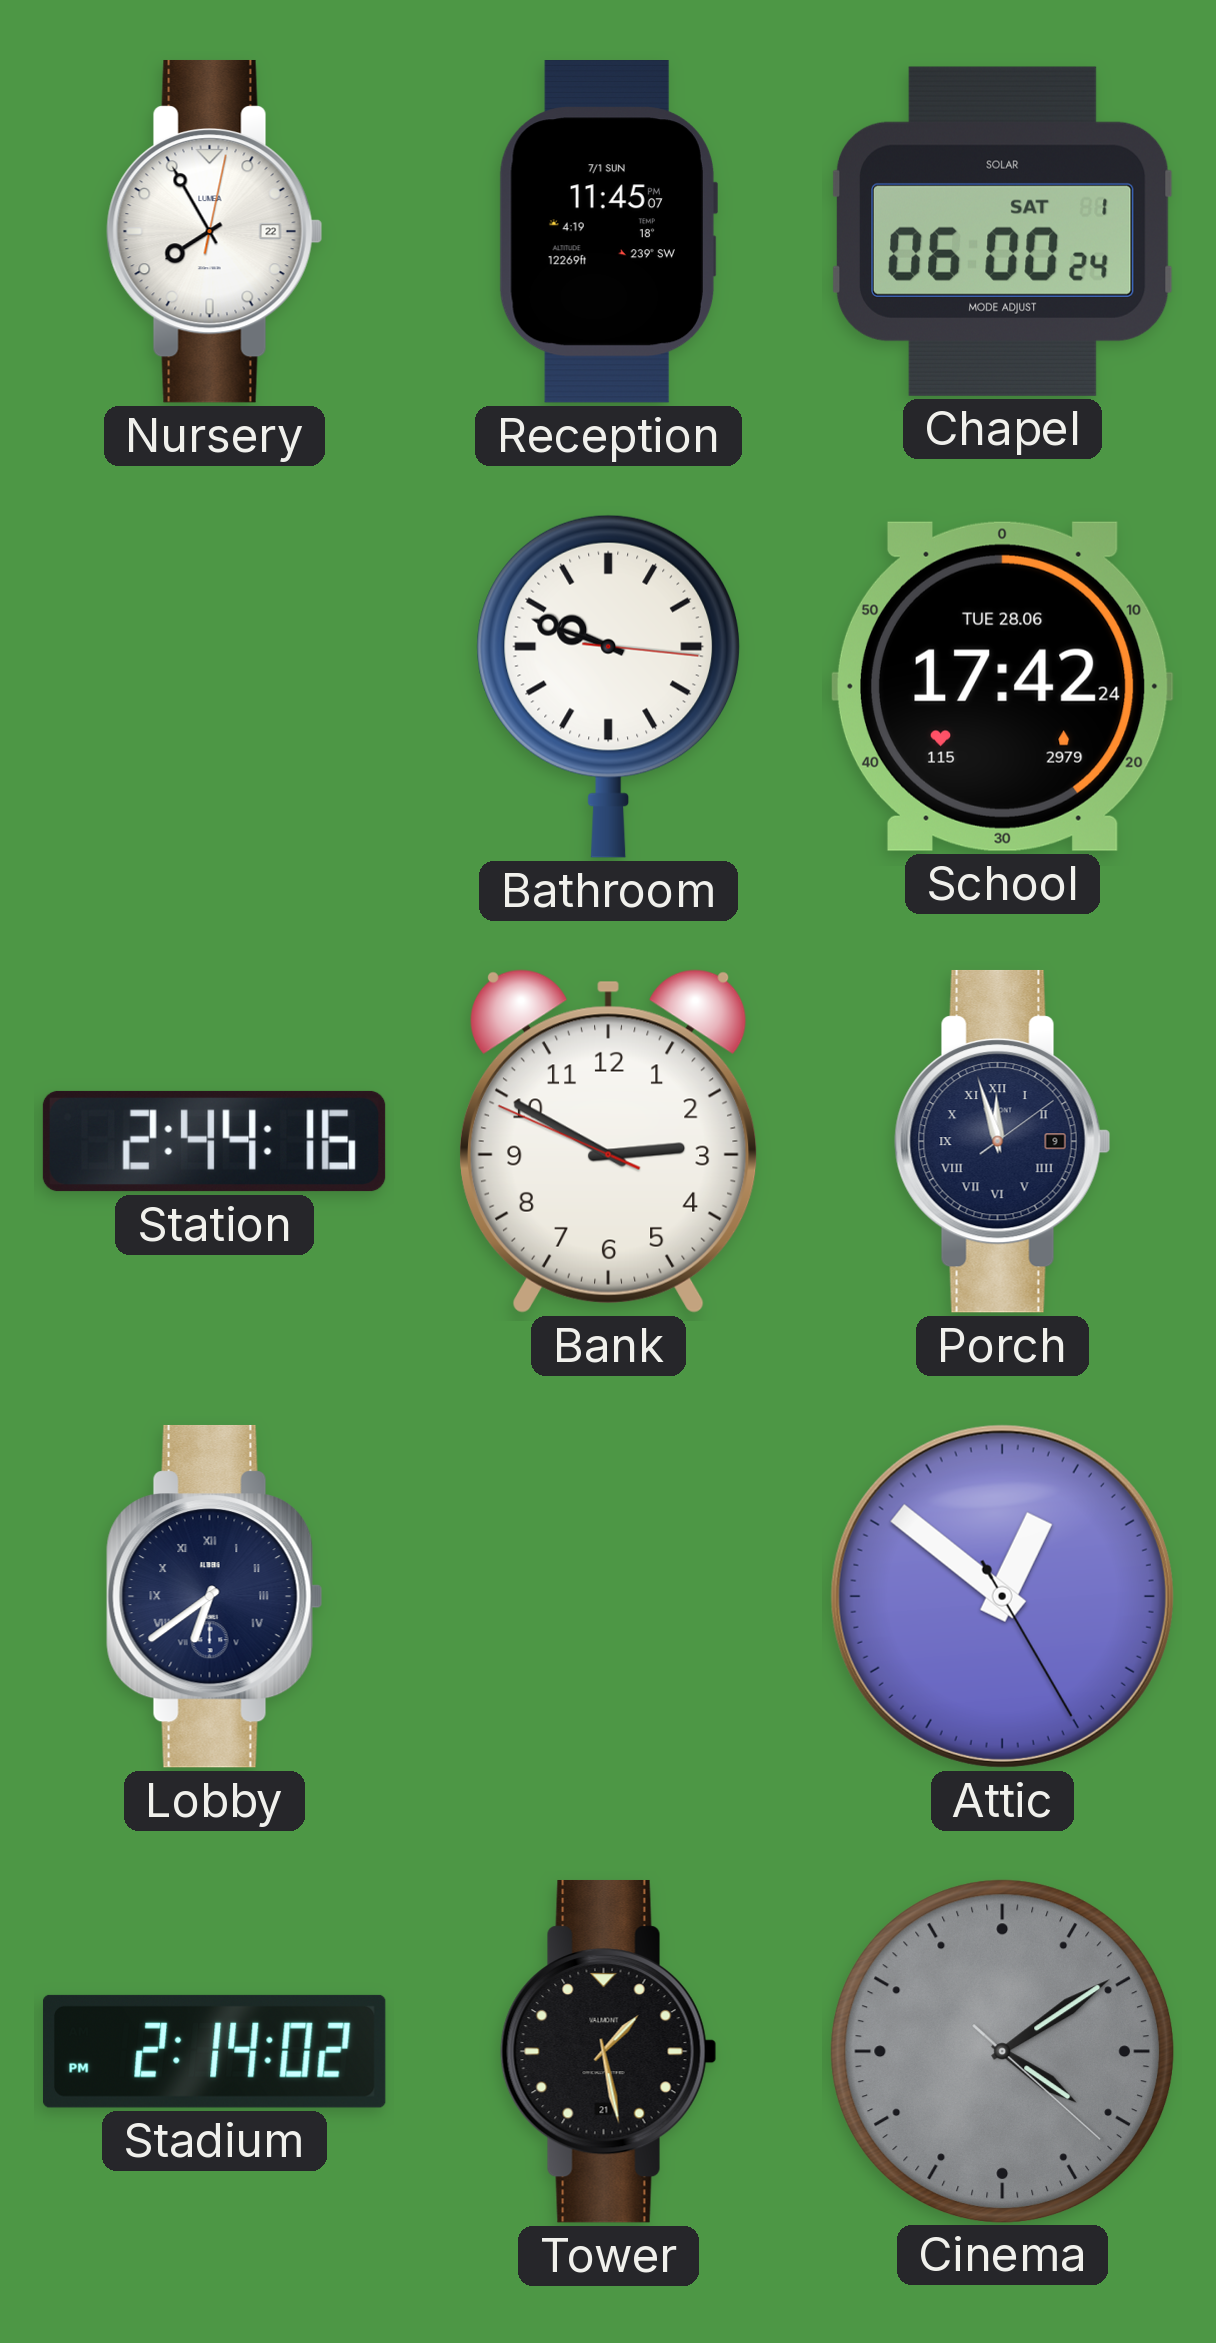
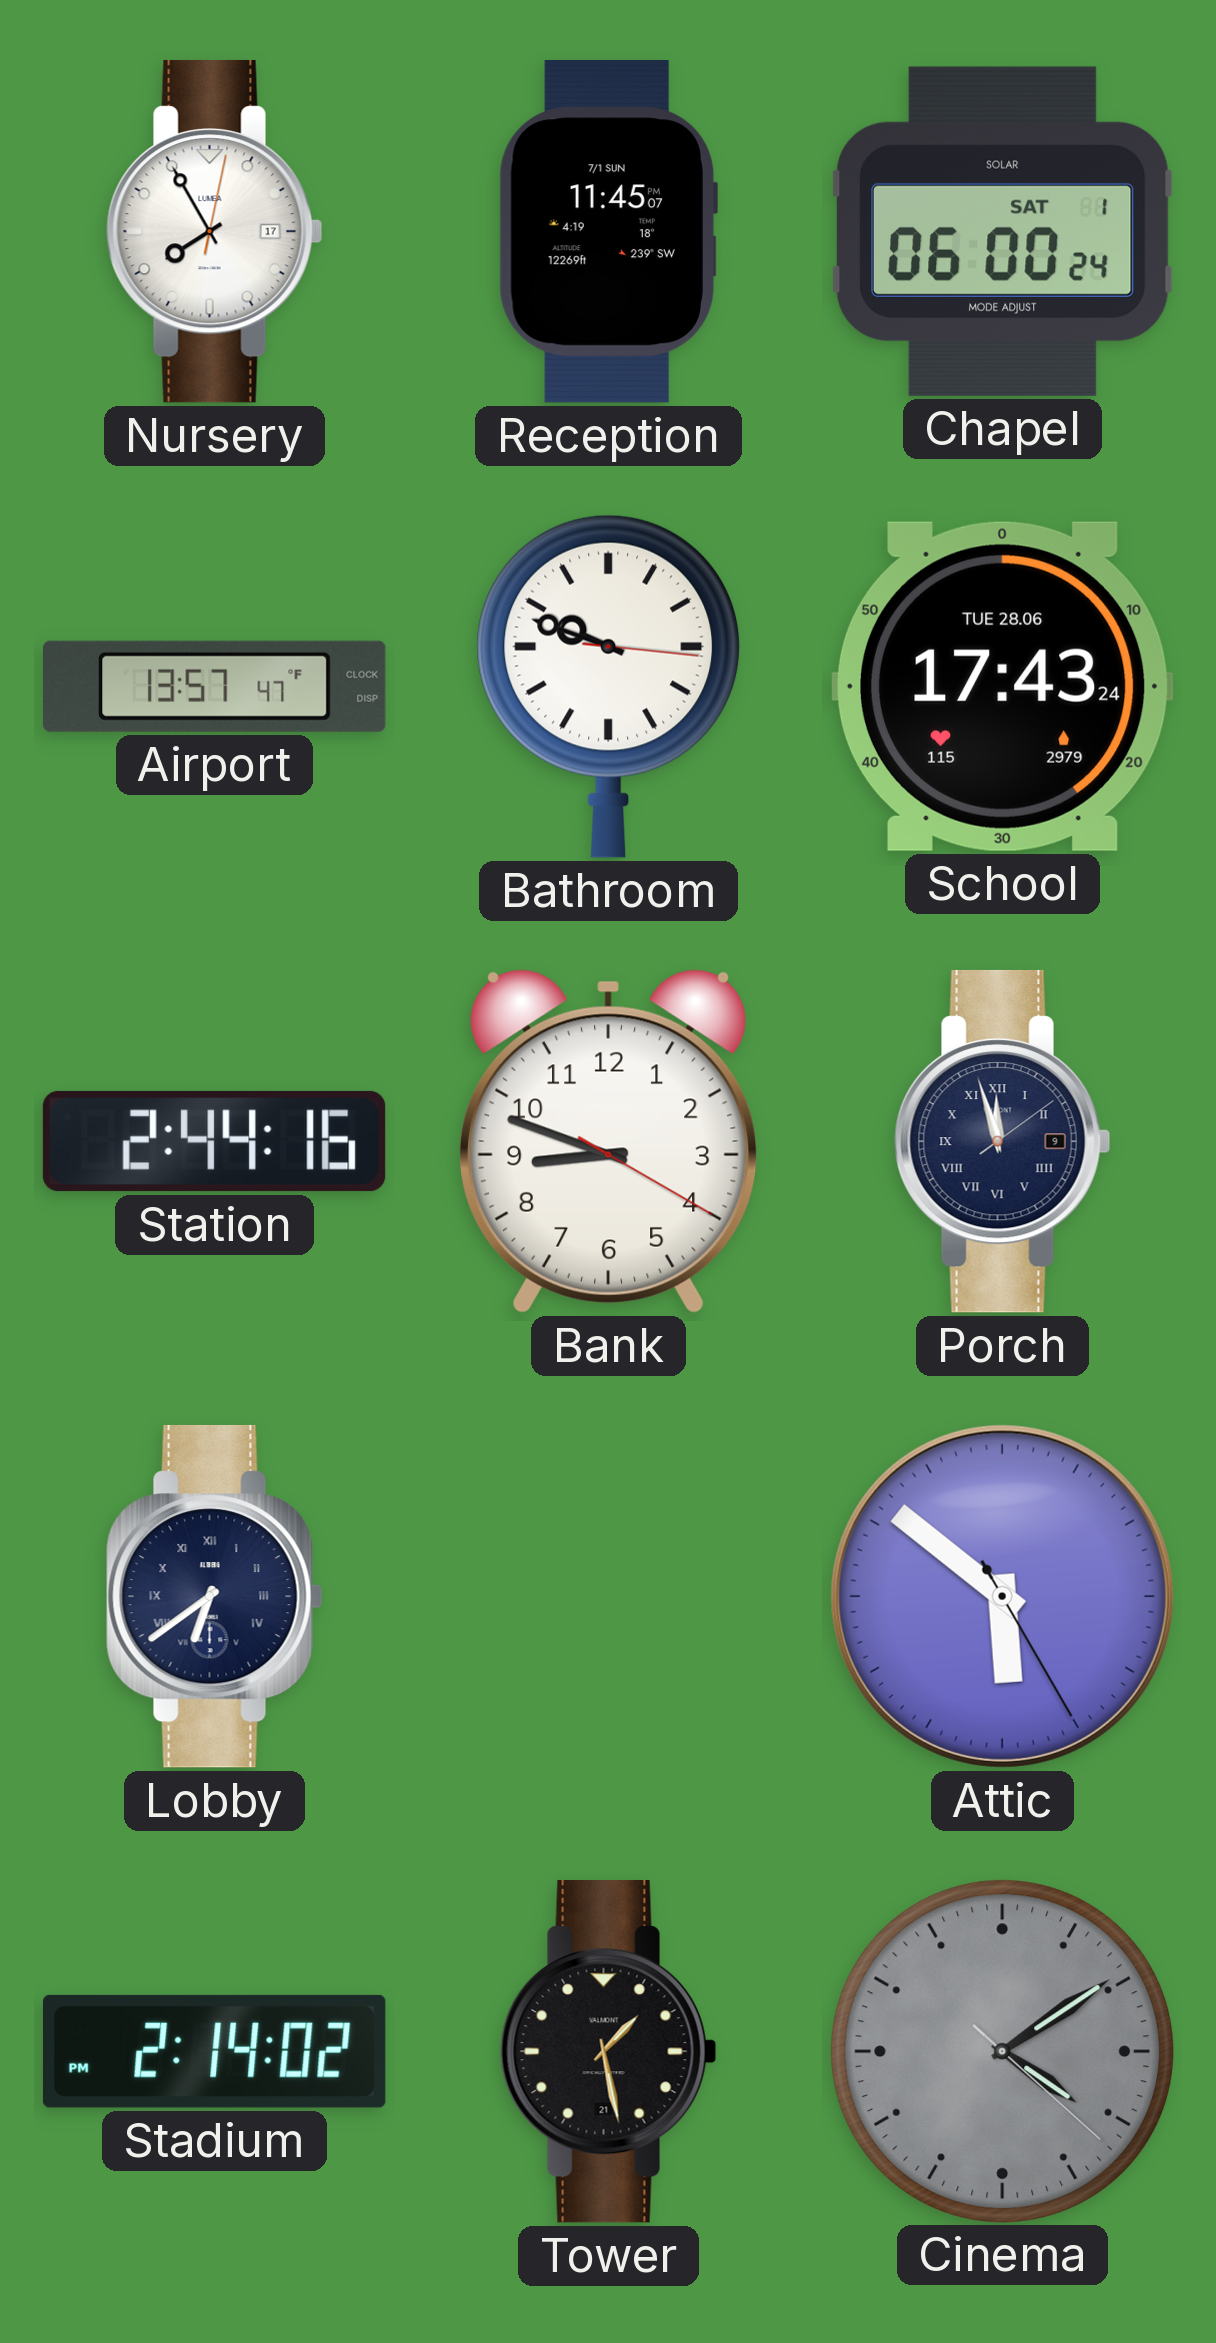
Nursery date: 22 -> 17
Airport: none -> 13:57
School: 17:42 -> 17:43
Bank: 2:49 -> 8:48
Attic: 12:51 -> 5:51
